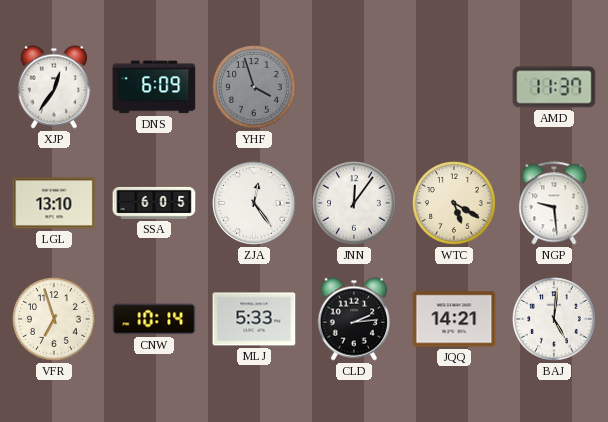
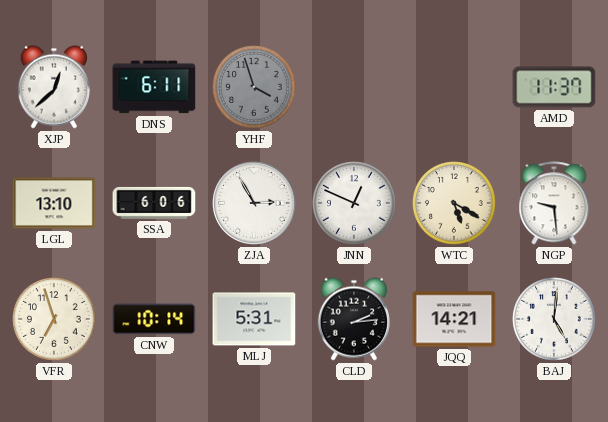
XJP: 12:36 -> 12:38
DNS: 6:09 -> 6:11
SSA: 6:05 -> 6:06
ZJA: 12:24 -> 2:55
JNN: 12:06 -> 12:49
MLJ: 5:33 -> 5:31
